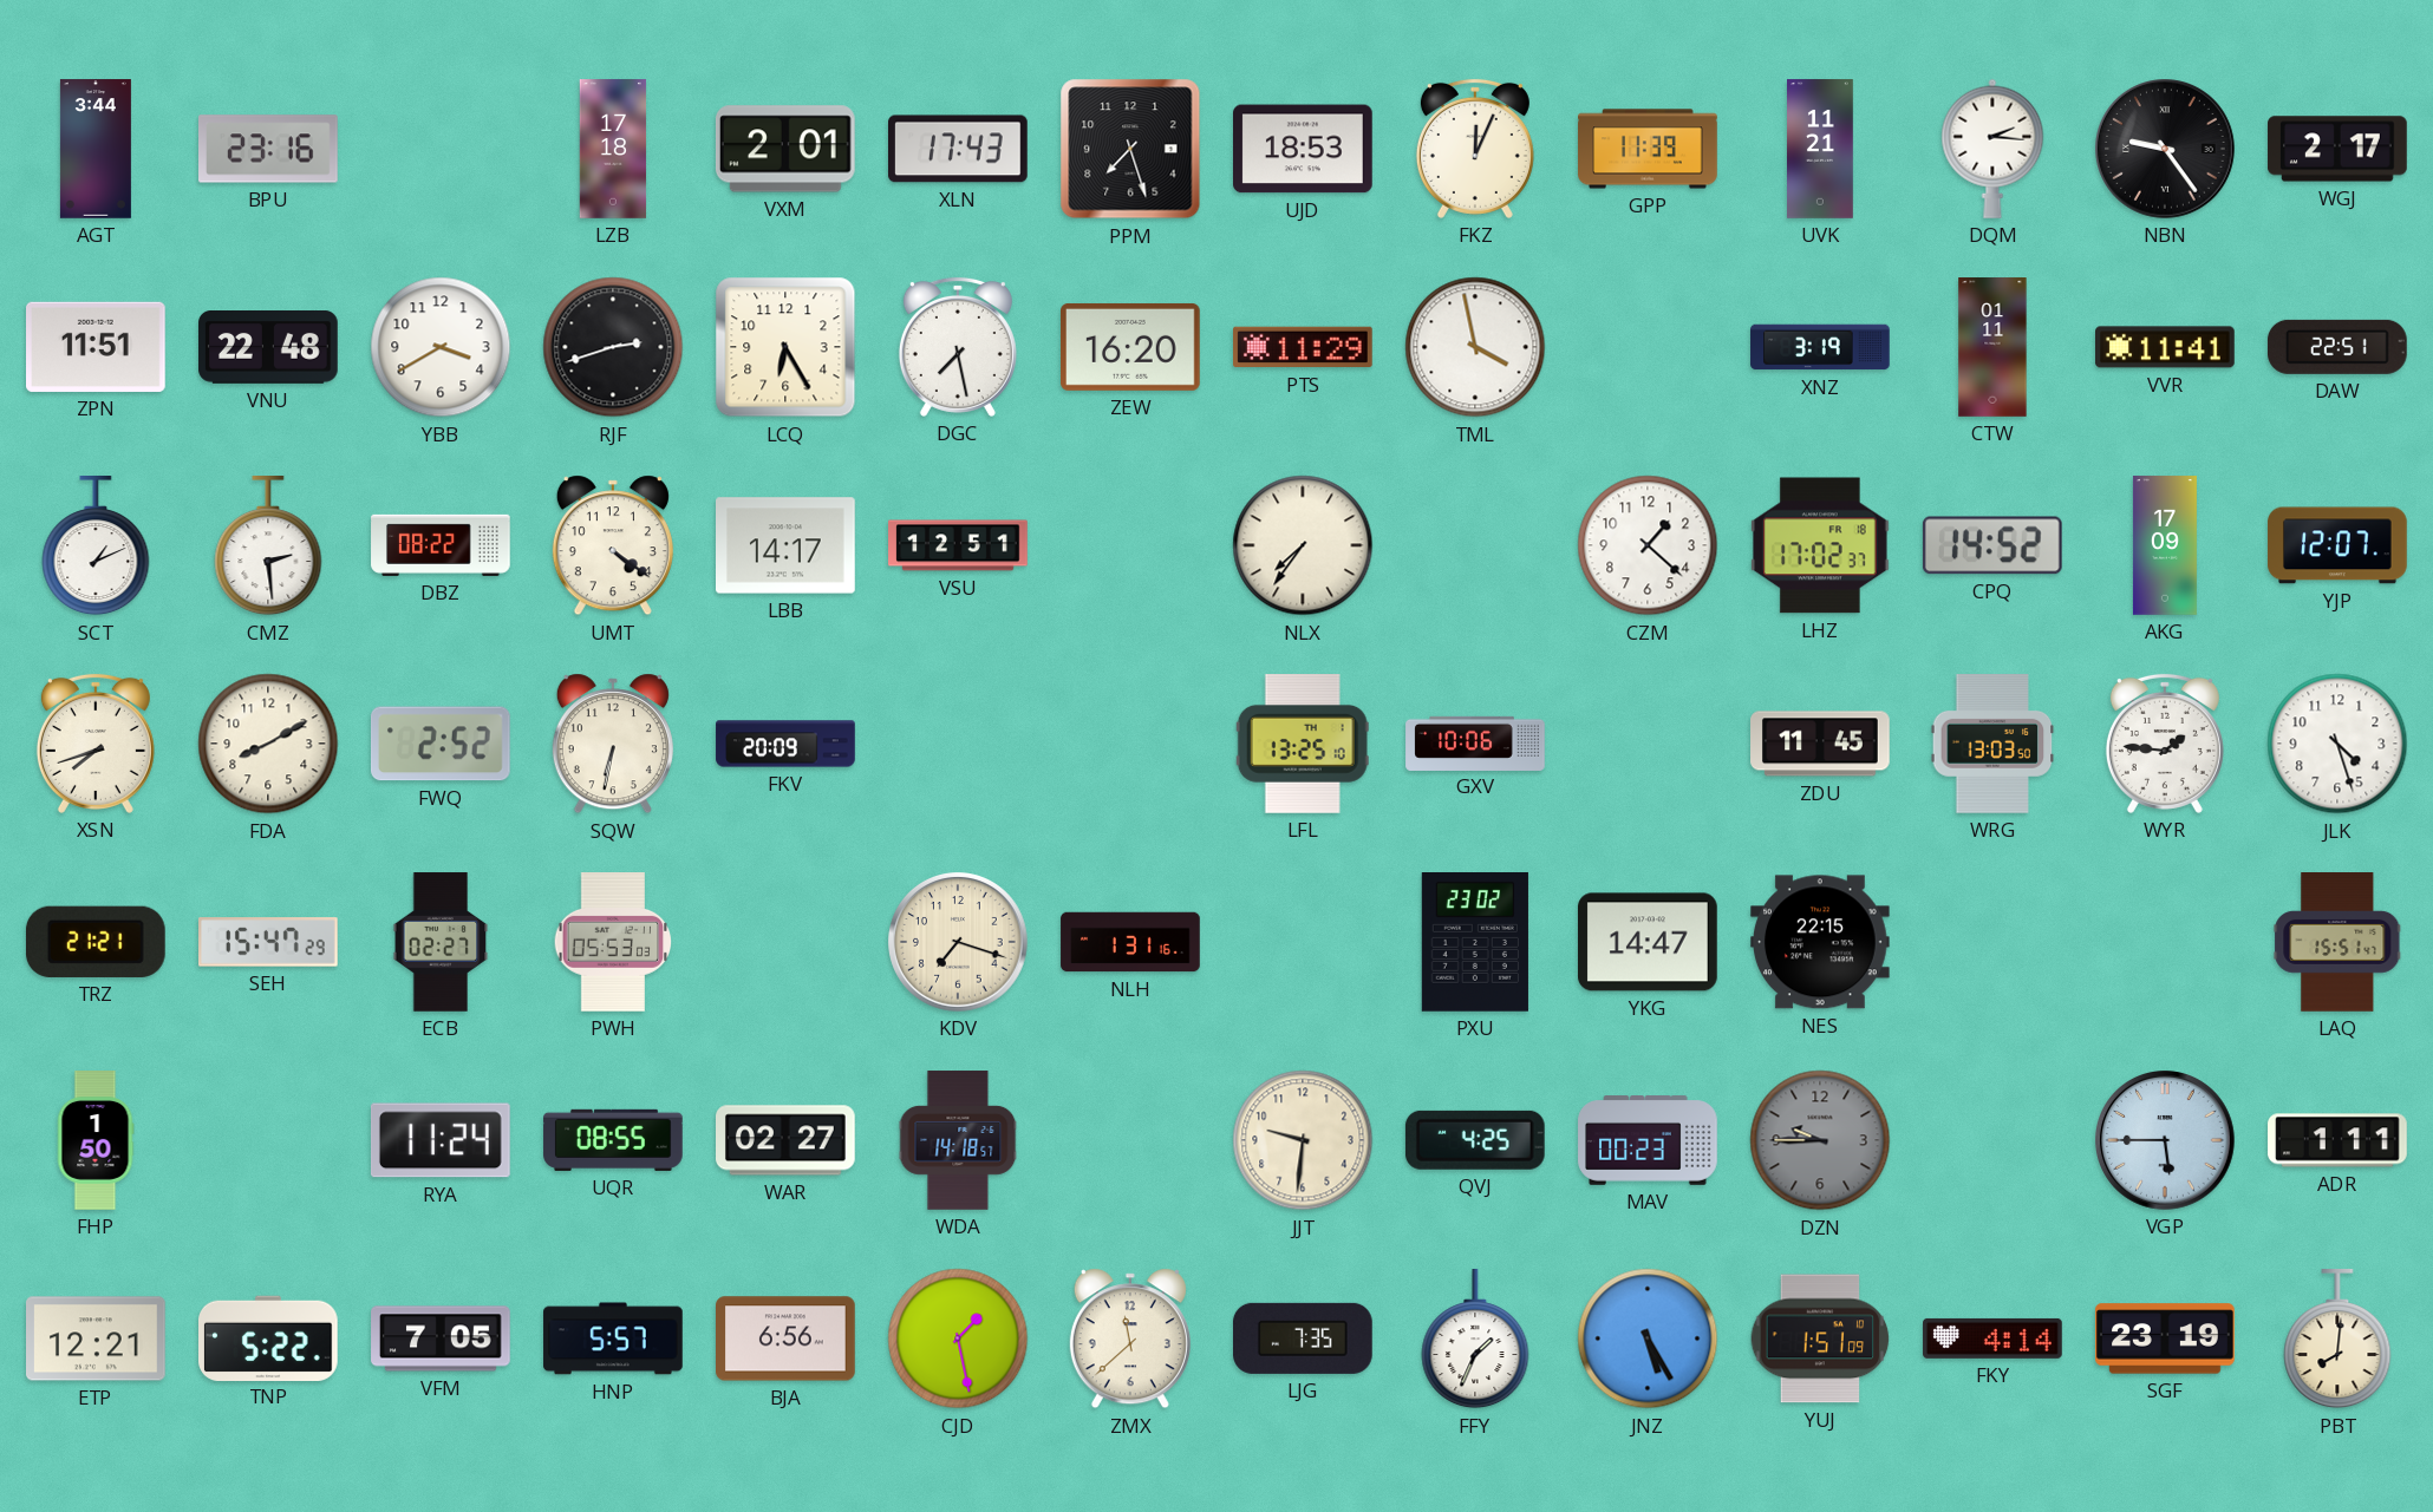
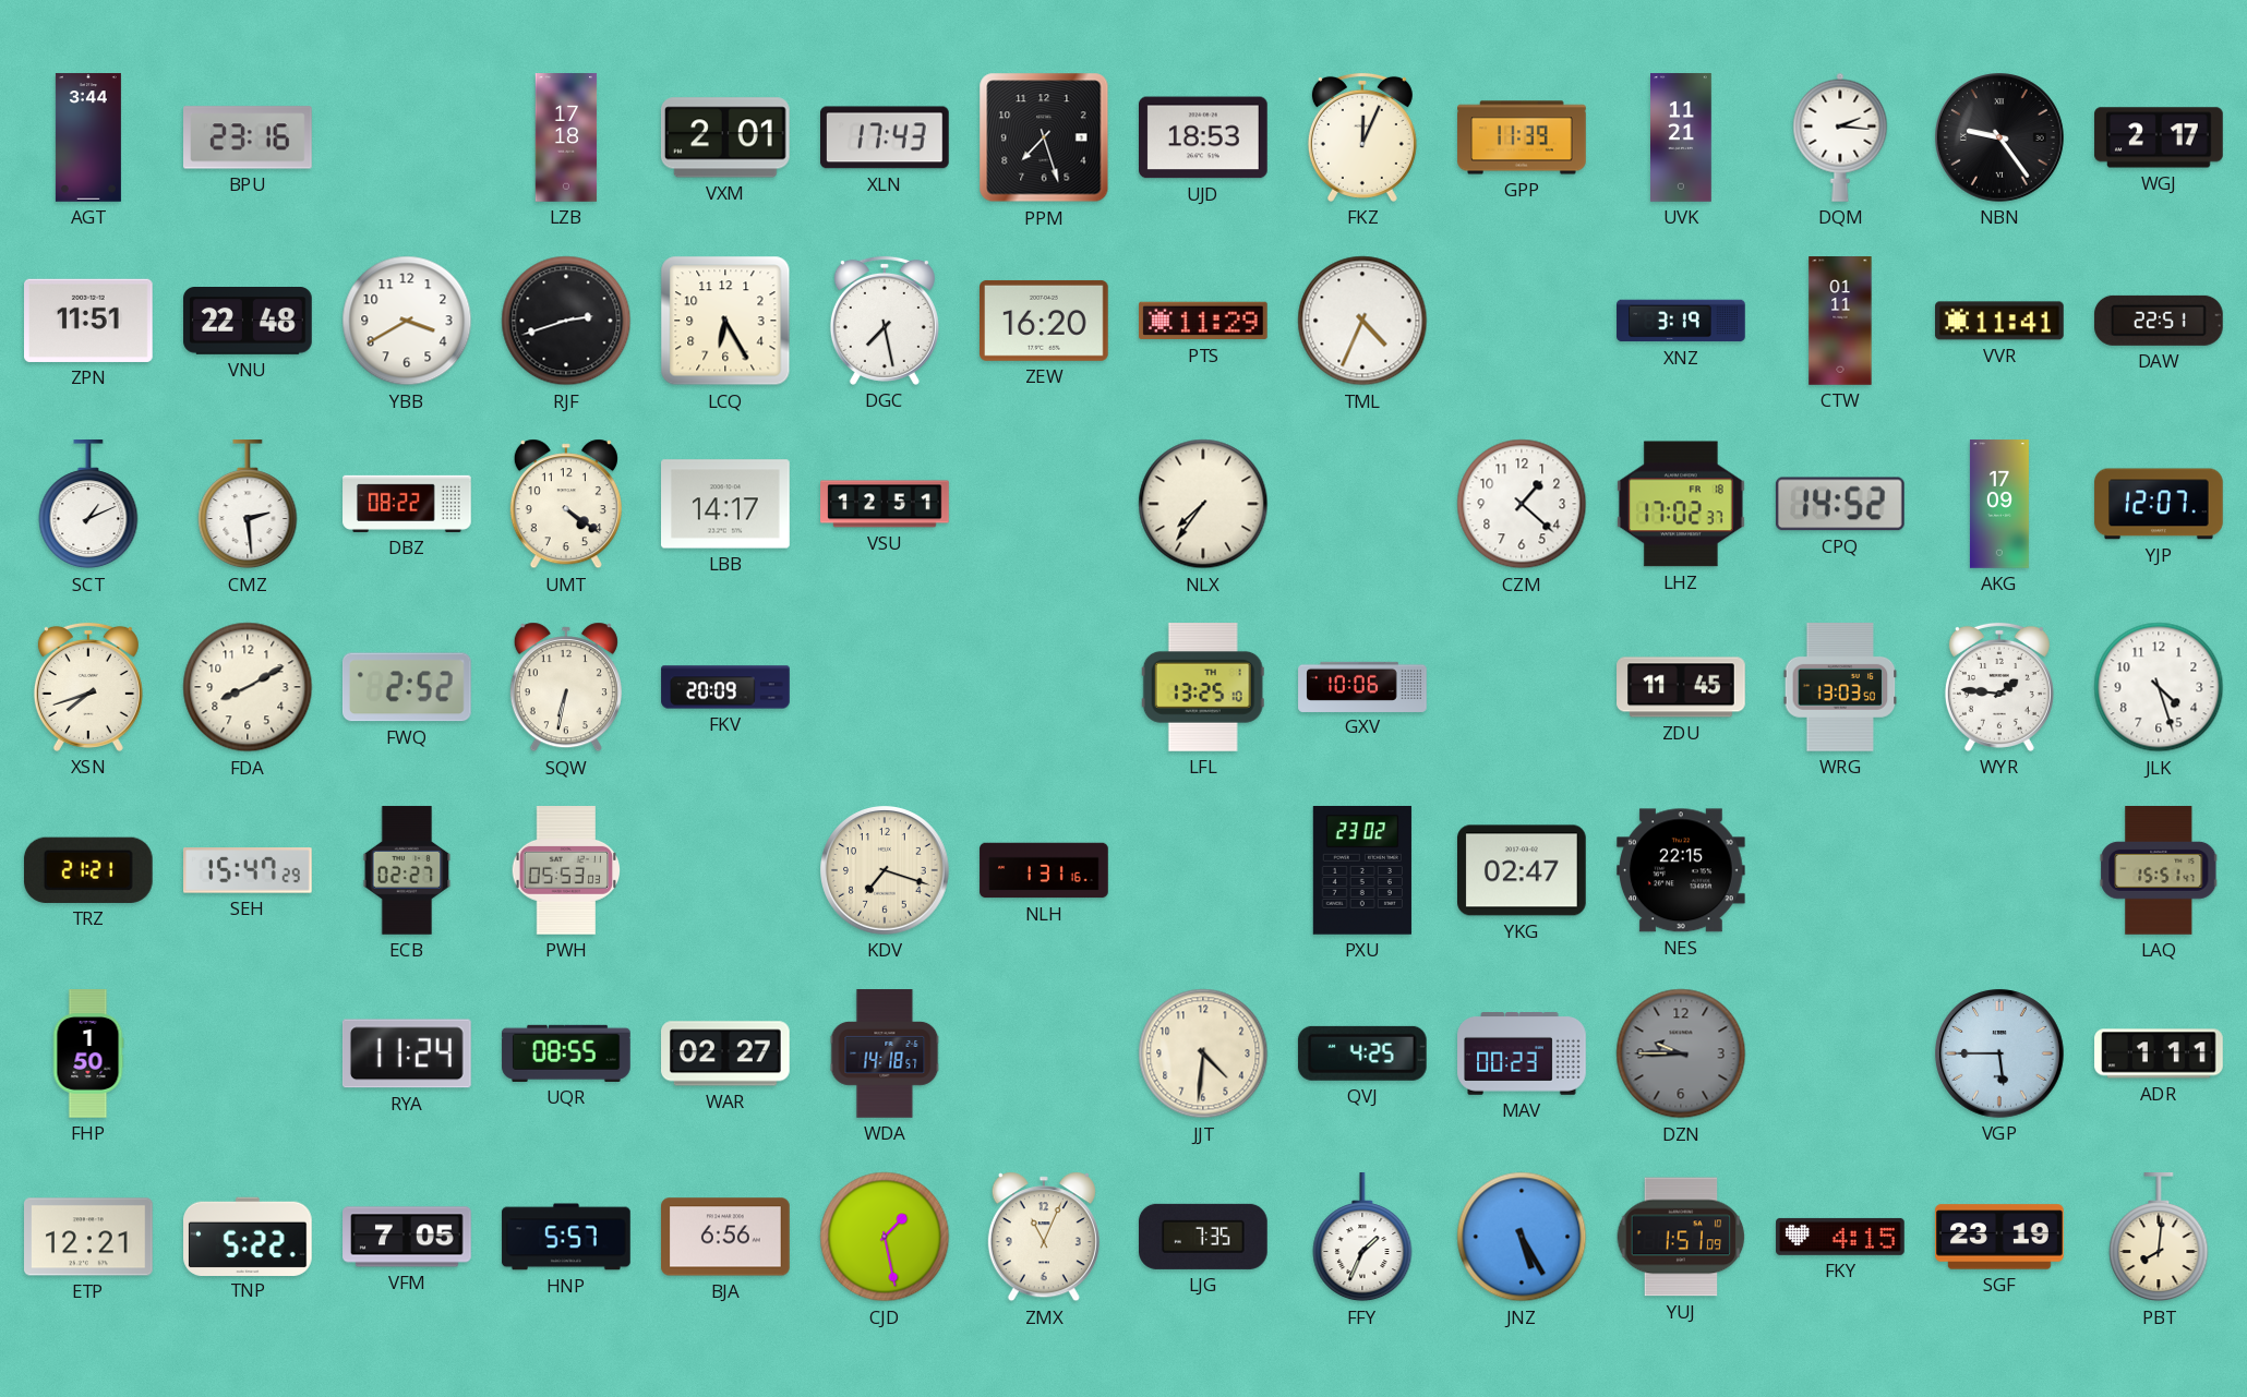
TML: 3:58 -> 4:34
YKG: 14:47 -> 02:47
JJT: 9:31 -> 4:31
ZMX: 11:38 -> 11:04
FKY: 4:14 -> 4:15
